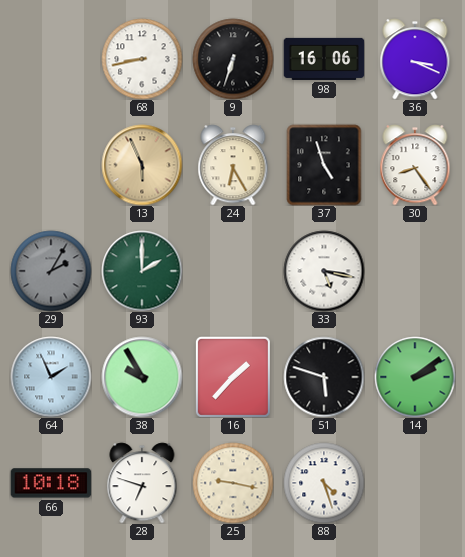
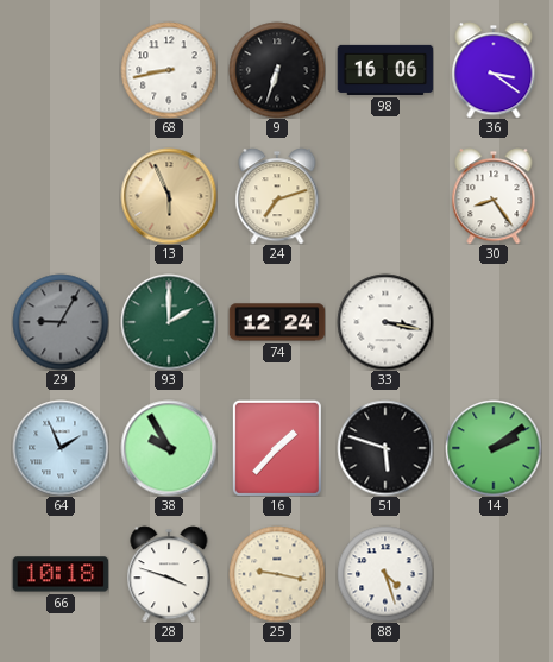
36: 3:19 -> 3:21
24: 6:25 -> 7:12
37: 4:57 -> none
29: 2:05 -> 9:05
74: none -> 12:24
33: 5:17 -> 3:17
28: 6:48 -> 3:48
